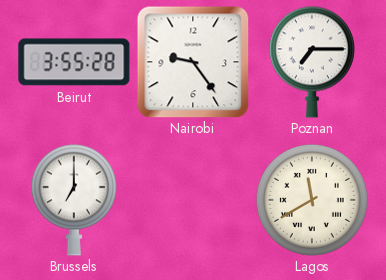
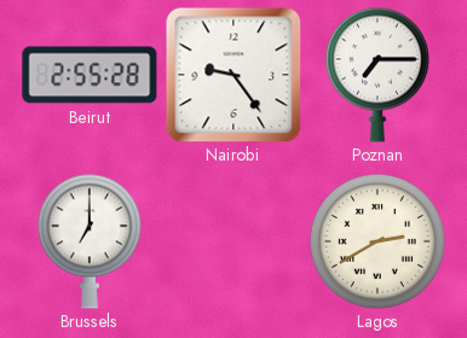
Beirut: 3:55 -> 2:55
Lagos: 11:40 -> 2:40
